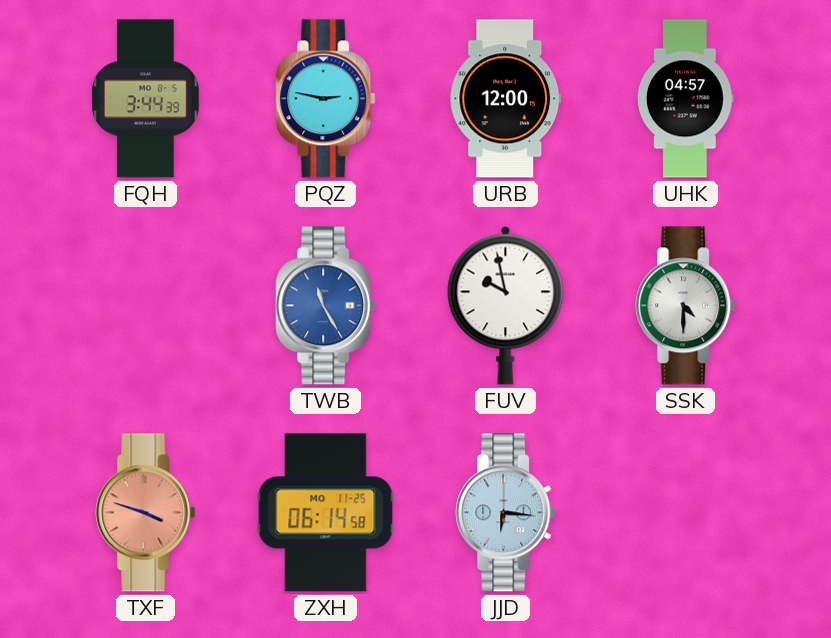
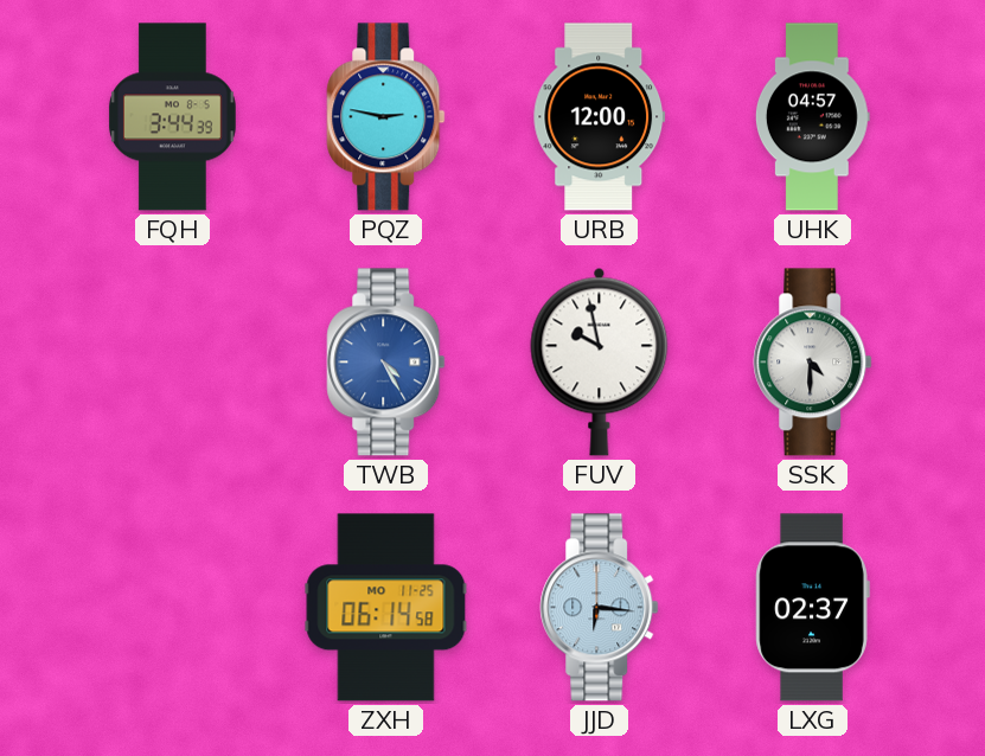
TWB: 11:25 -> 4:25
TXF: 3:48 -> none
LXG: none -> 02:37
